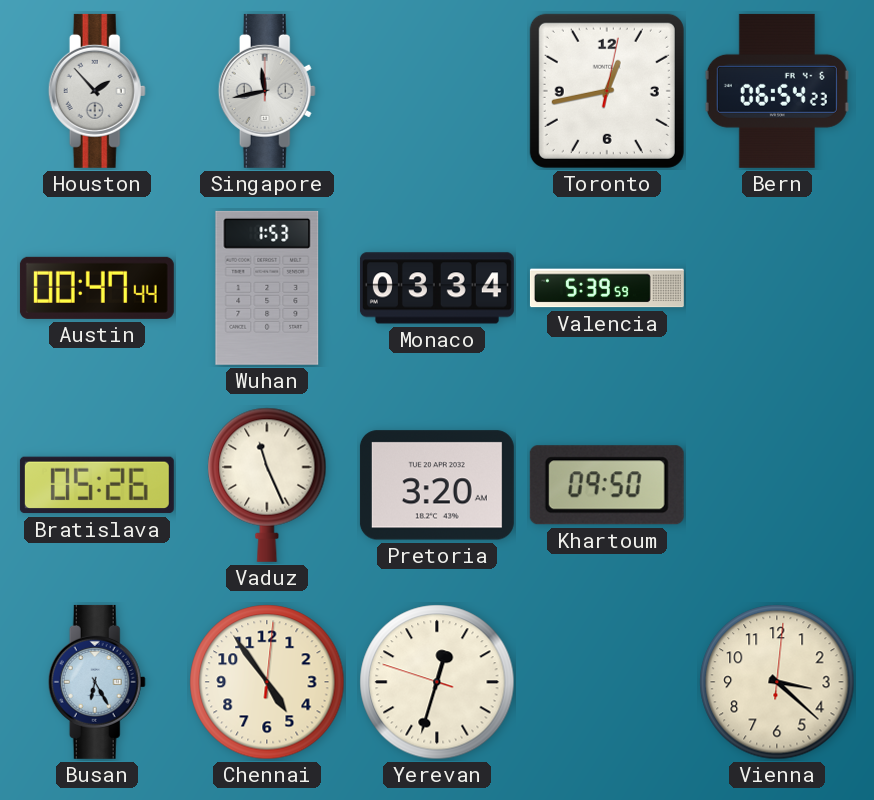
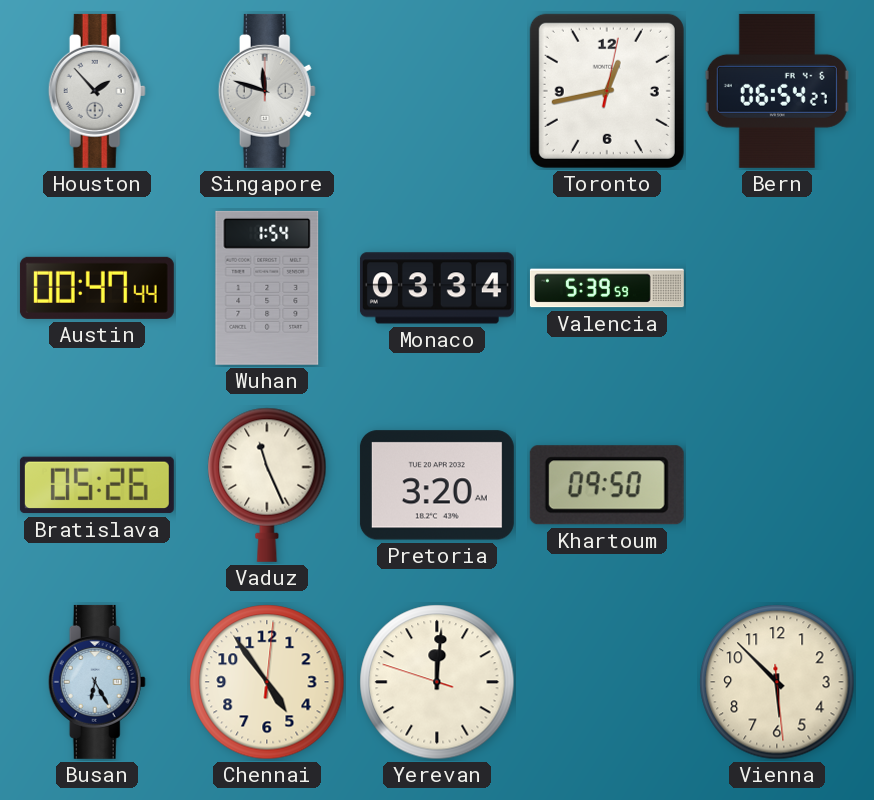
Singapore: 11:43 -> 11:48
Bern: 06:54:23 -> 06:54:27
Wuhan: 1:53 -> 1:54
Yerevan: 12:32 -> 12:00
Vienna: 3:22 -> 5:52
